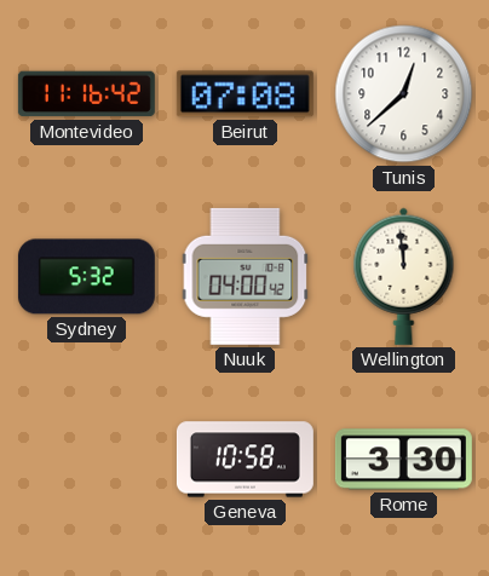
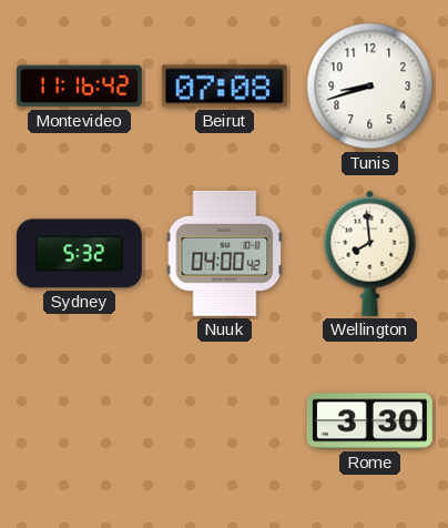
Tunis: 12:38 -> 8:42
Wellington: 11:59 -> 7:59
Geneva: 10:58 -> none
